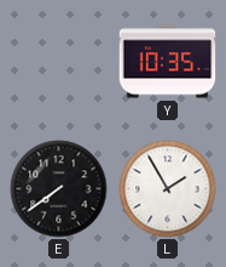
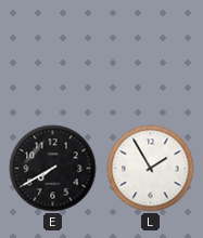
Y: 10:35 -> none
E: 7:39 -> 7:40
